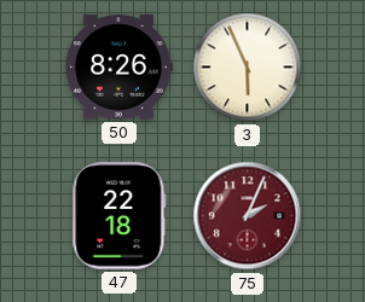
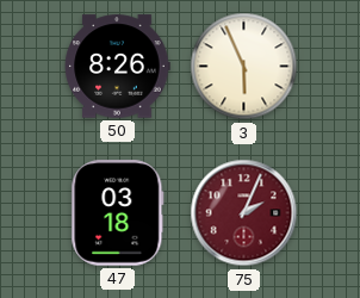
47: 22:18 -> 03:18
